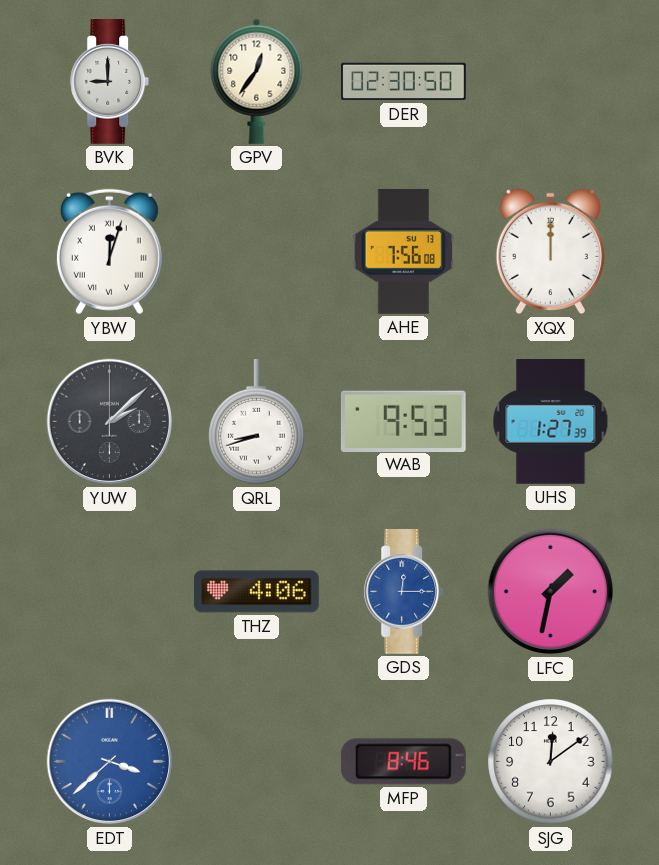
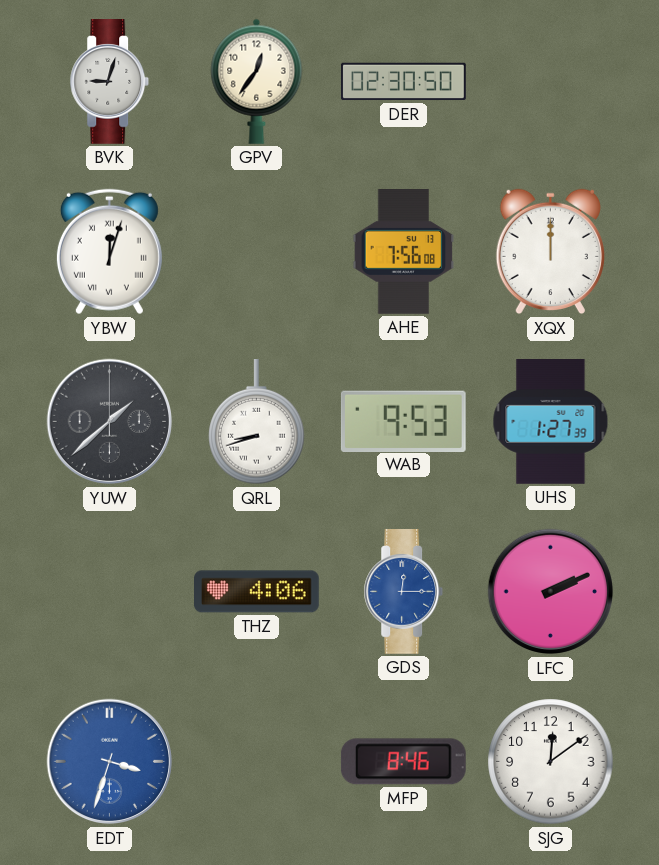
BVK: 9:00 -> 9:03
YUW: 2:08 -> 1:38
LFC: 1:32 -> 2:11
EDT: 3:38 -> 3:33
